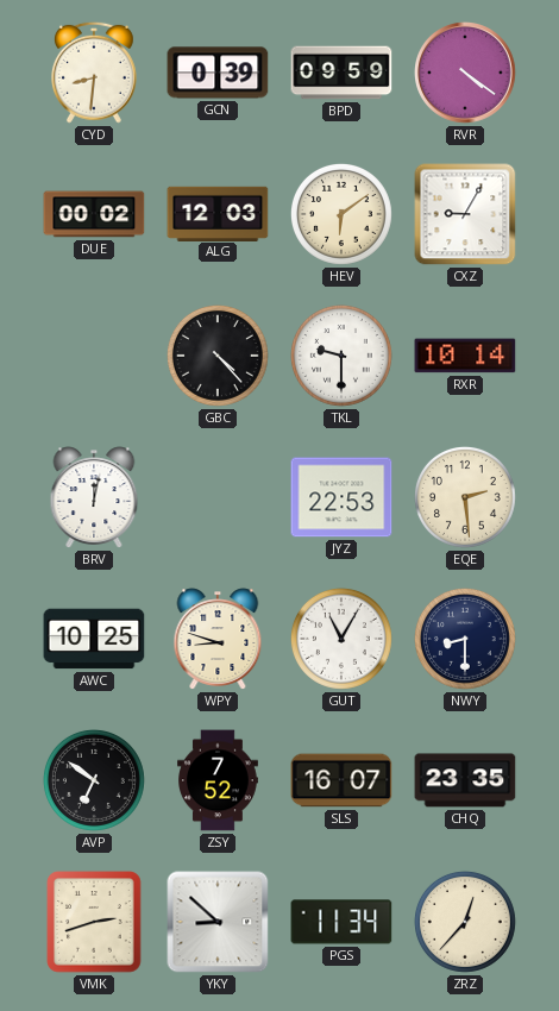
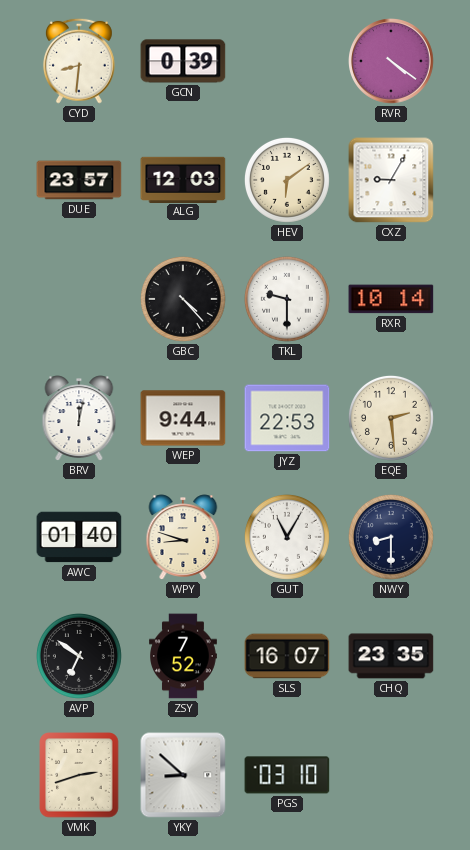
BPD: 09:59 -> none
DUE: 00:02 -> 23:57
WEP: none -> 9:44
AWC: 10:25 -> 01:40
PGS: 11:34 -> 03:10
ZRZ: 12:37 -> none
